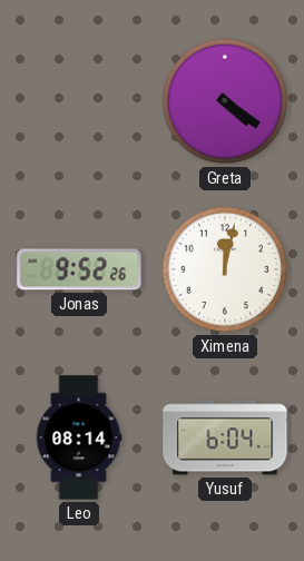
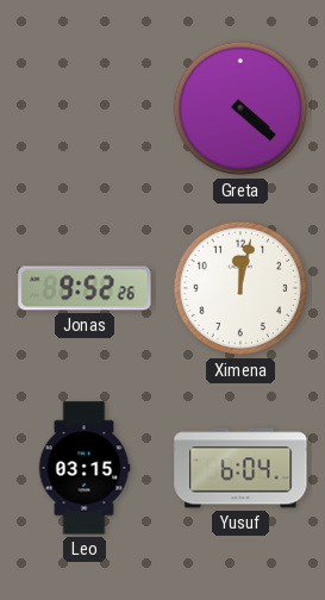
Greta: 4:21 -> 4:22
Leo: 08:14 -> 03:15
